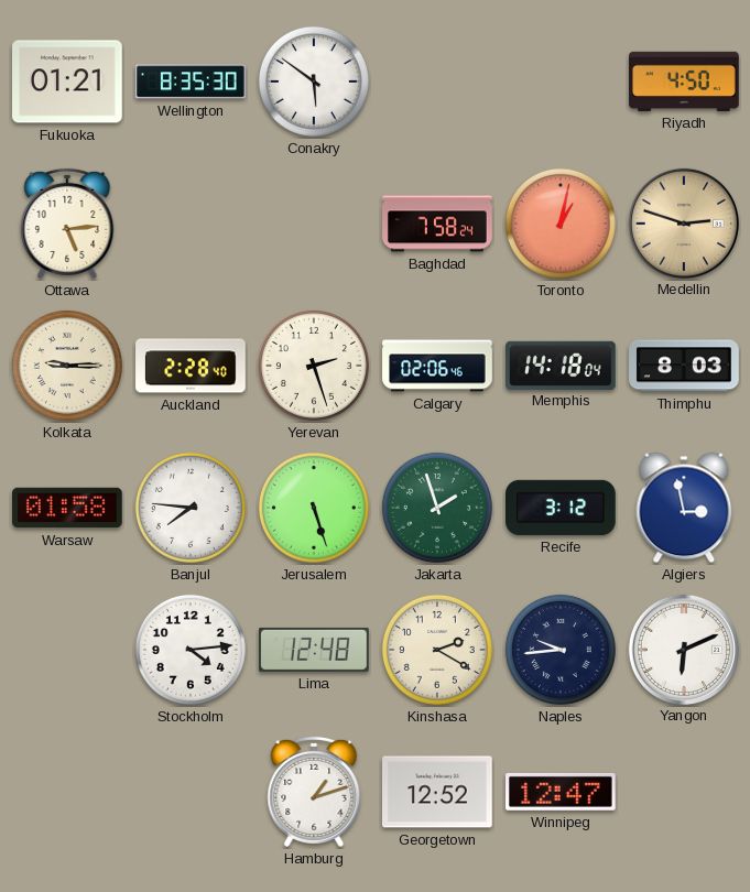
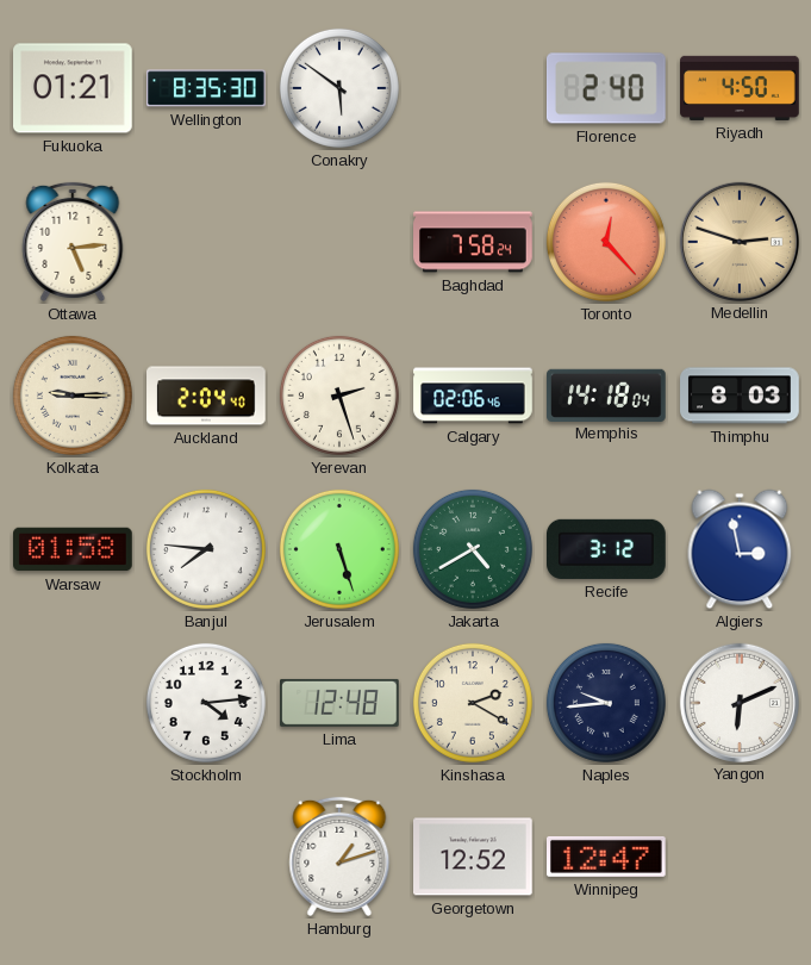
Florence: none -> 2:40
Toronto: 1:02 -> 12:23
Auckland: 2:28 -> 2:04
Jakarta: 1:57 -> 4:40
